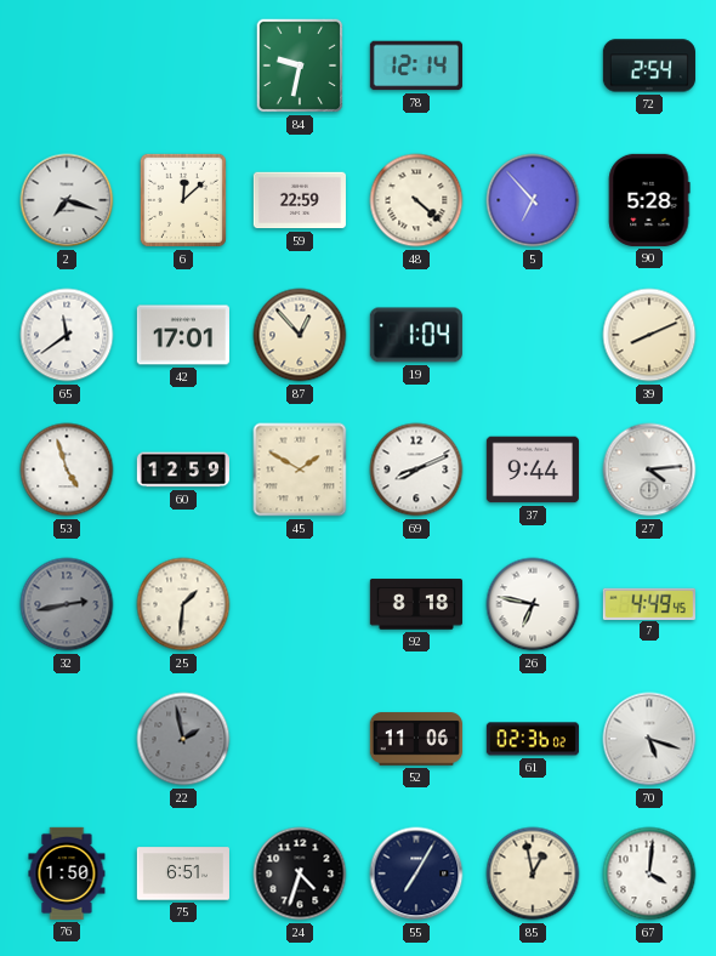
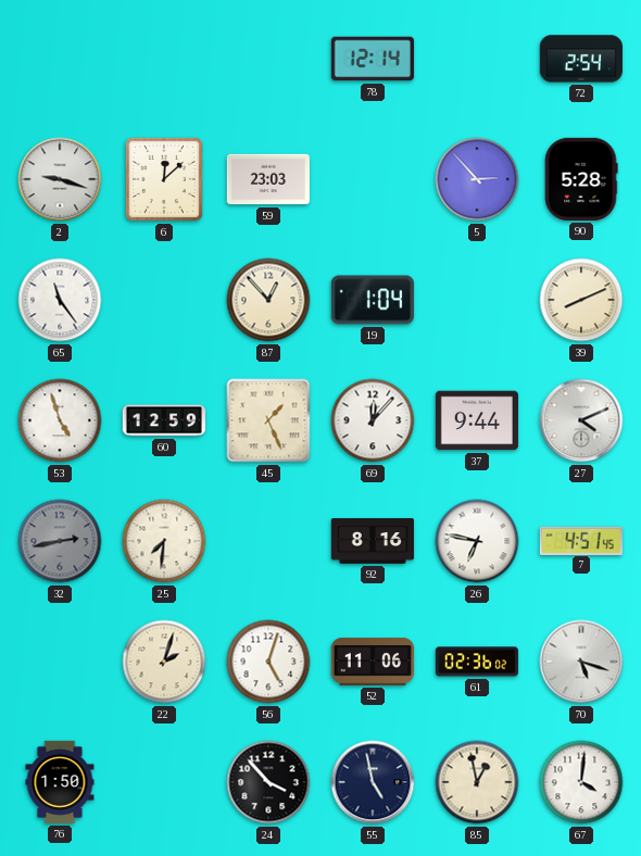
84: 9:32 -> none
2: 7:18 -> 9:18
59: 22:59 -> 23:03
48: 4:22 -> none
5: 6:53 -> 2:53
65: 11:39 -> 11:24
42: 17:01 -> none
45: 1:50 -> 1:26
69: 8:11 -> 12:07
27: 4:14 -> 4:11
25: 1:31 -> 7:31
92: 8:18 -> 8:16
7: 4:49 -> 4:51
22: 1:58 -> 2:03
22 dial: grey -> cream
56: none -> 5:03
75: 6:51 -> none
24: 4:33 -> 3:53
55: 7:05 -> 4:58
